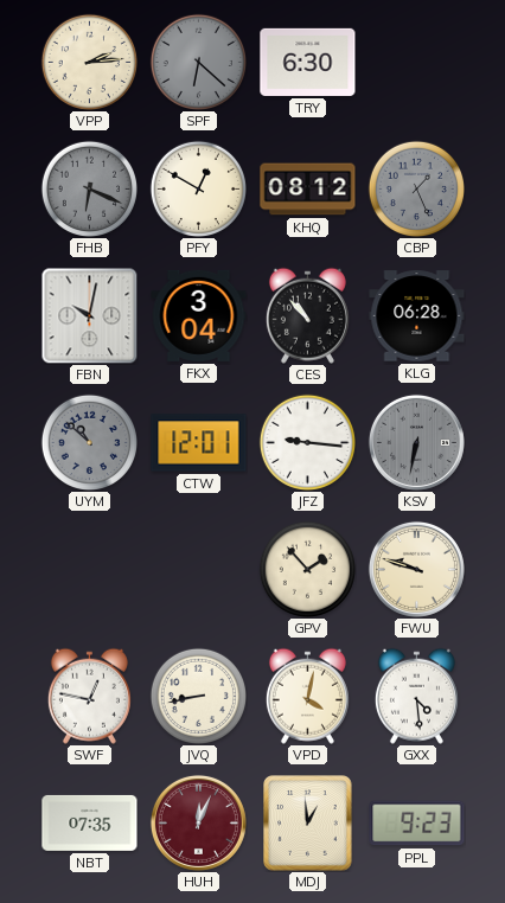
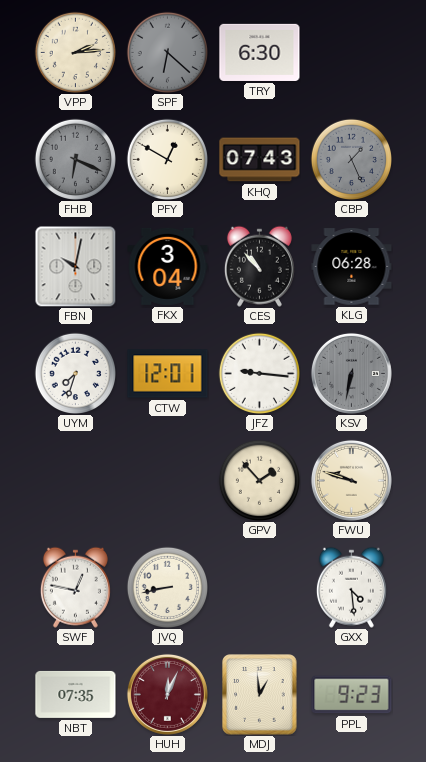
KHQ: 08:12 -> 07:43
UYM: 10:52 -> 7:33
UYM dial: grey -> white
VPD: 4:02 -> none
